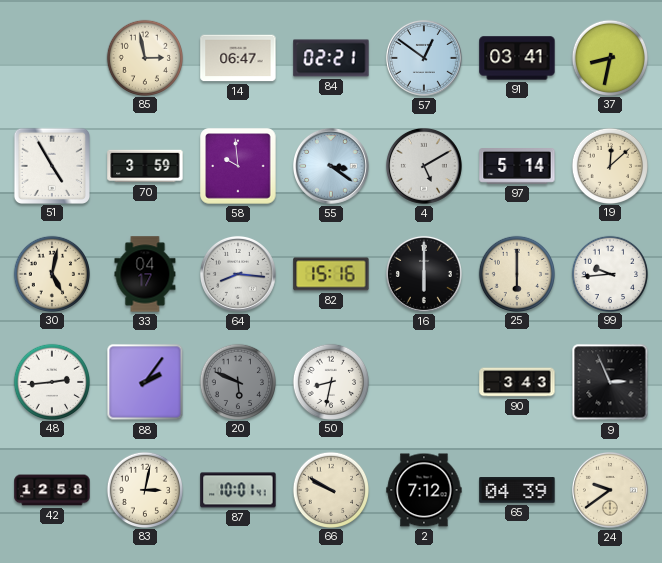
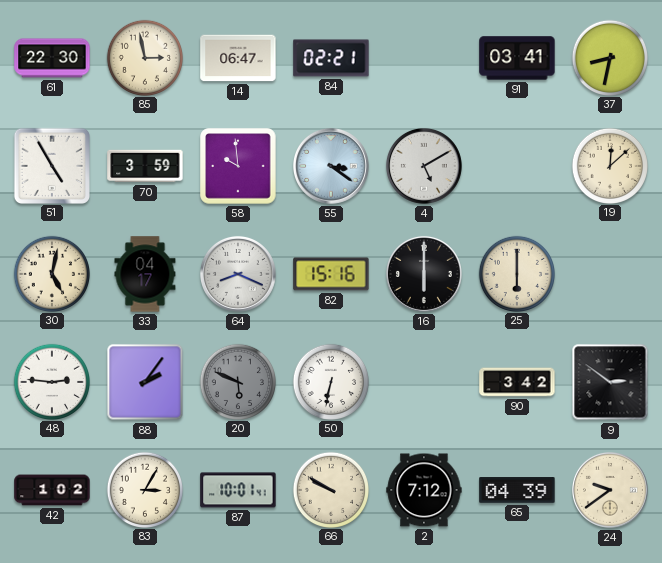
61: none -> 22:30
57: 12:51 -> none
97: 5:14 -> none
64: 8:16 -> 8:19
99: 9:44 -> none
48: 2:44 -> 2:46
50: 8:32 -> 6:32
90: 3:43 -> 3:42
9: 2:56 -> 2:51
42: 12:58 -> 1:02
83: 3:02 -> 3:05
